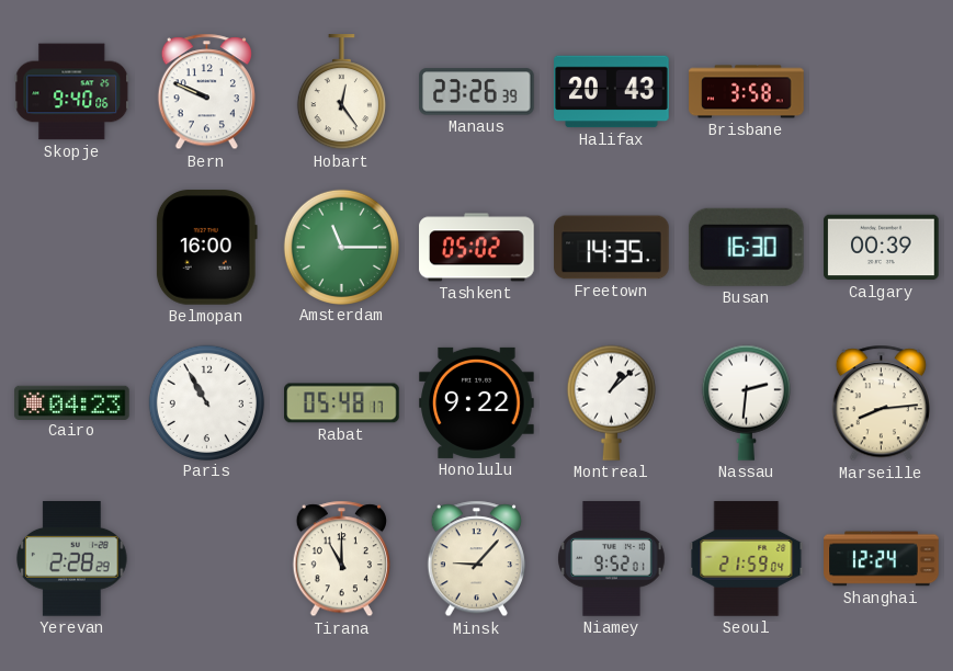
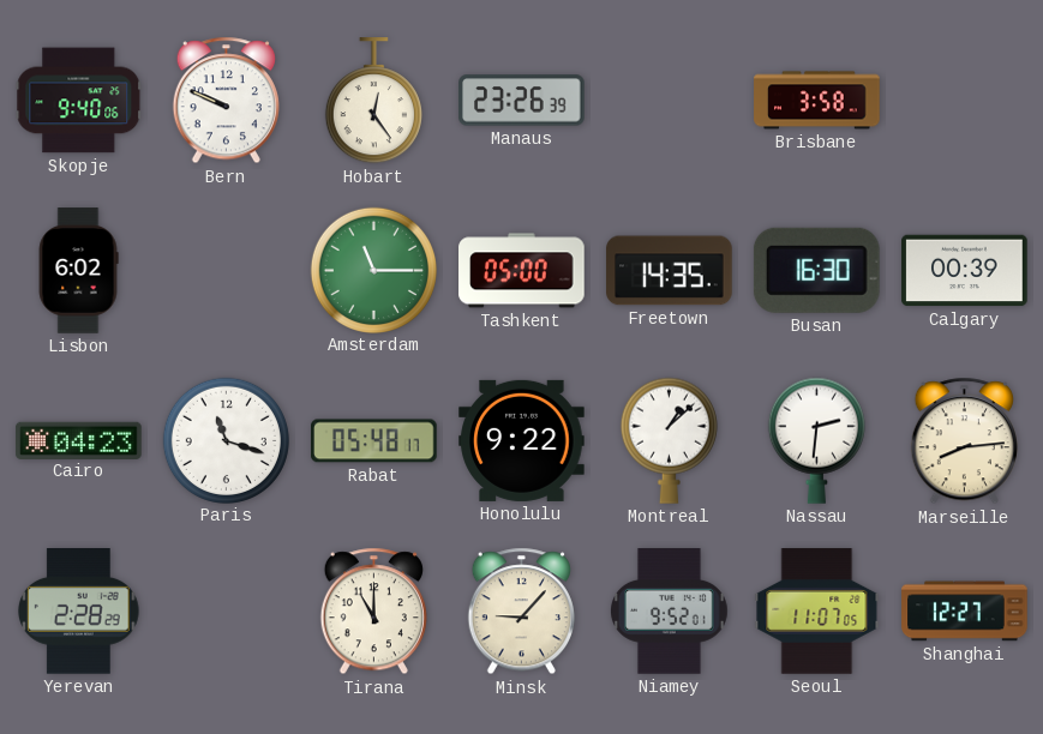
Halifax: 20:43 -> none
Lisbon: none -> 6:02
Belmopan: 16:00 -> none
Tashkent: 05:02 -> 05:00
Paris: 10:55 -> 11:18
Seoul: 21:59 -> 11:07
Shanghai: 12:24 -> 12:27
